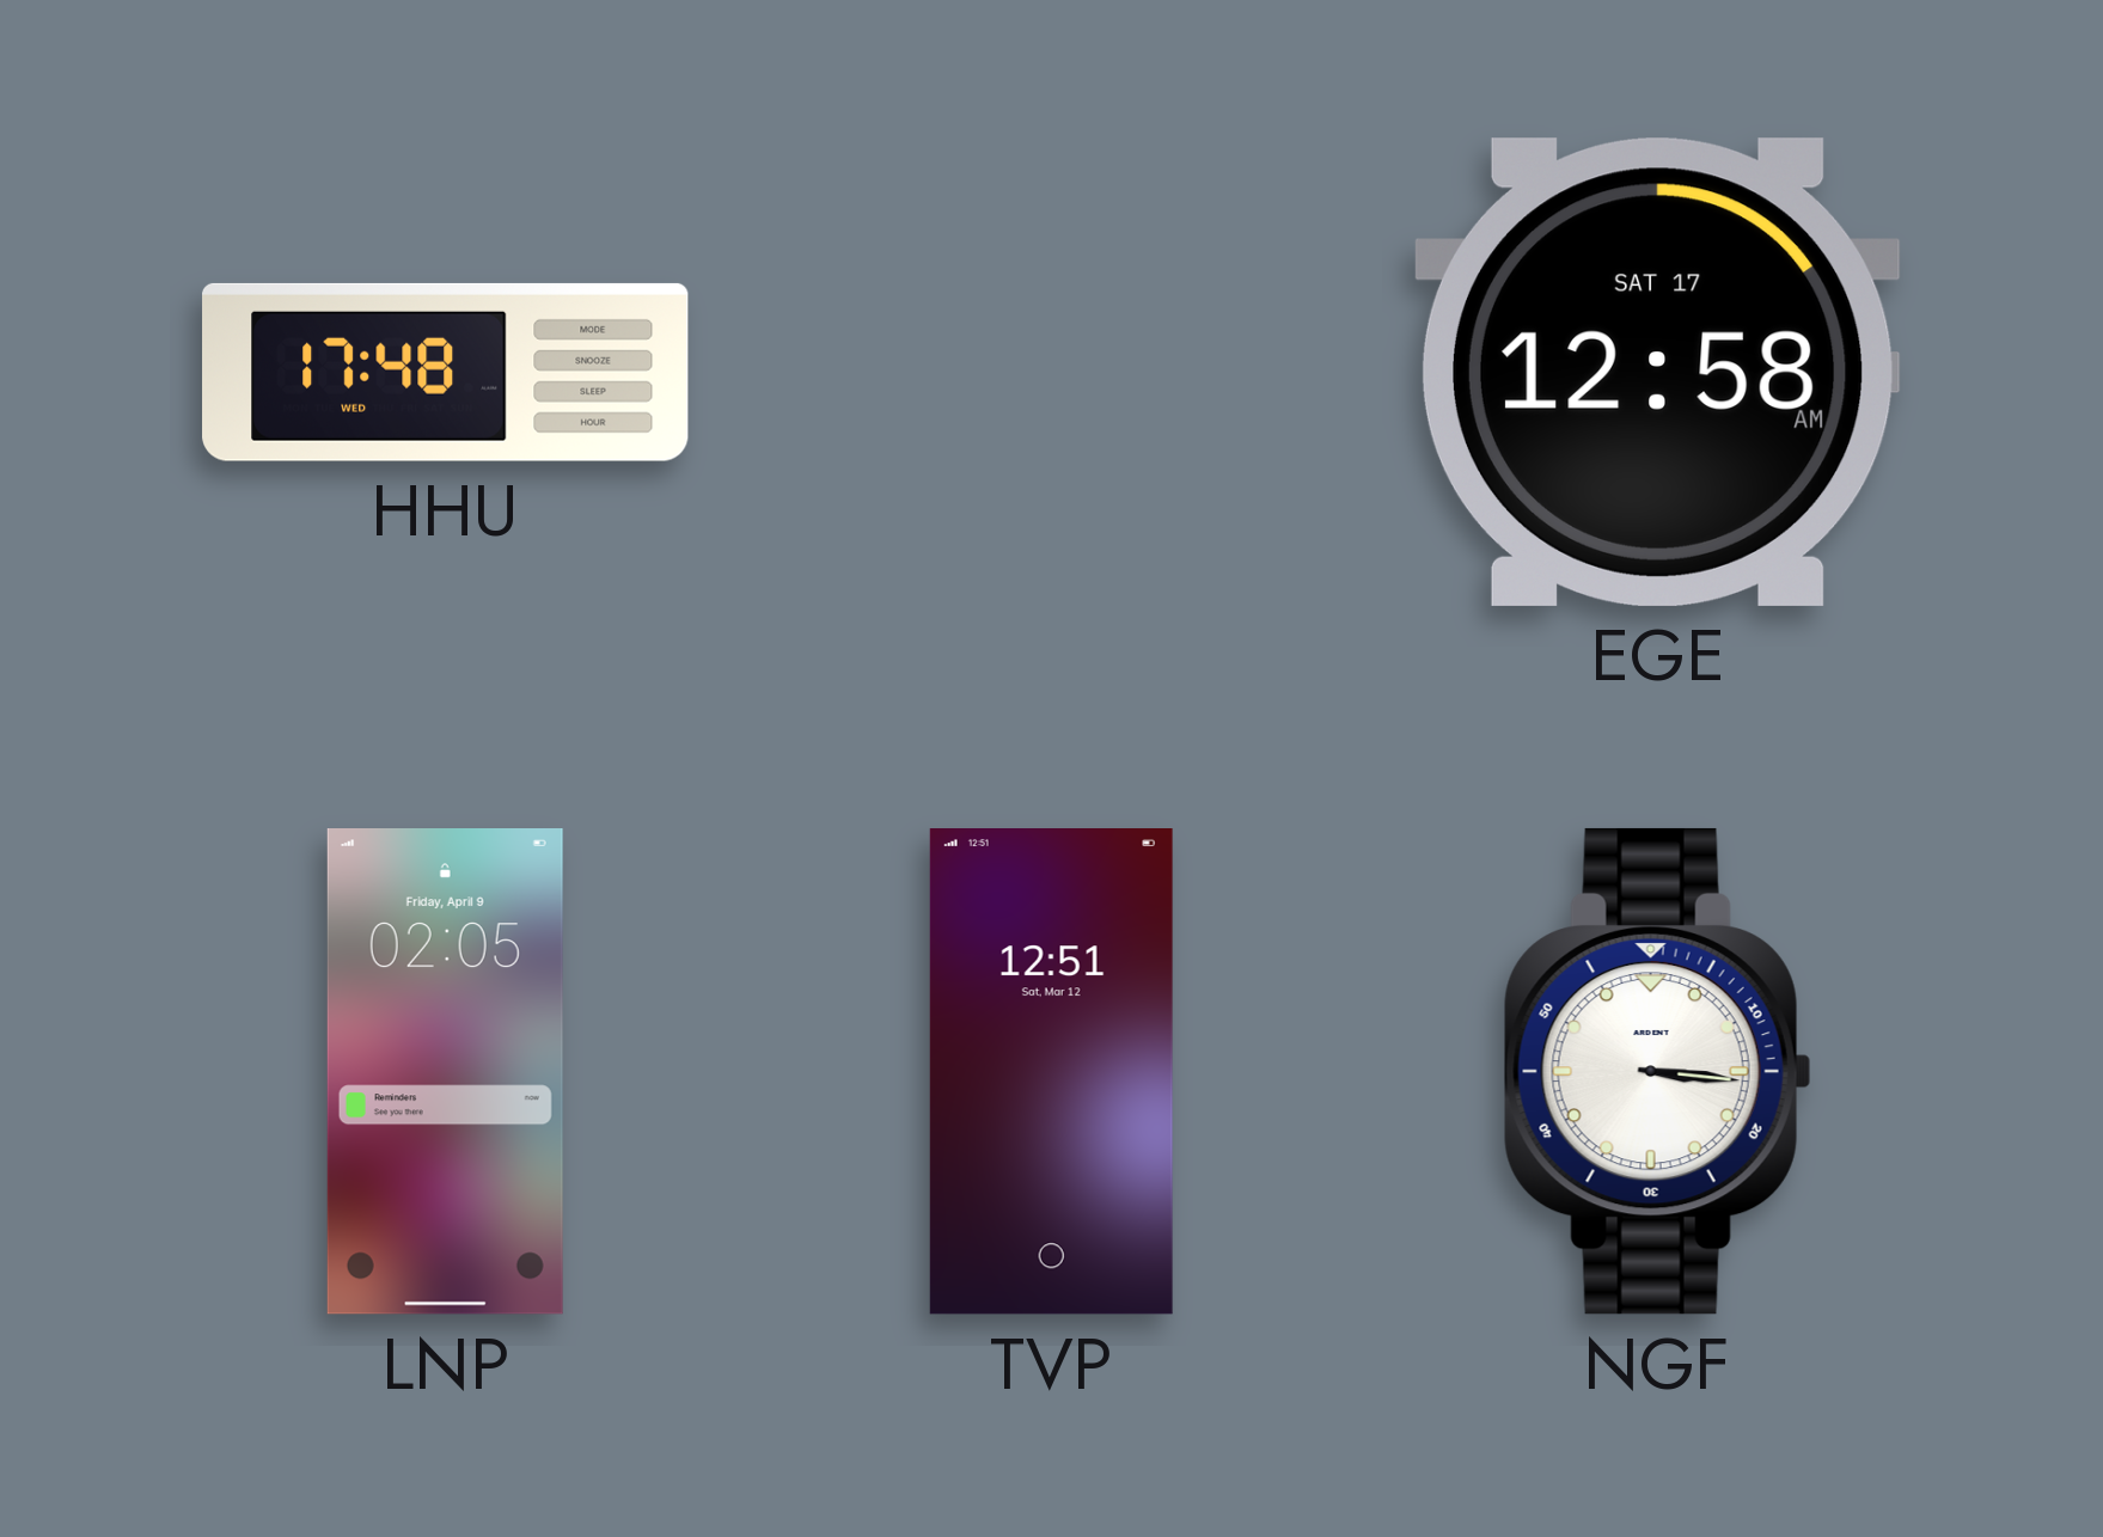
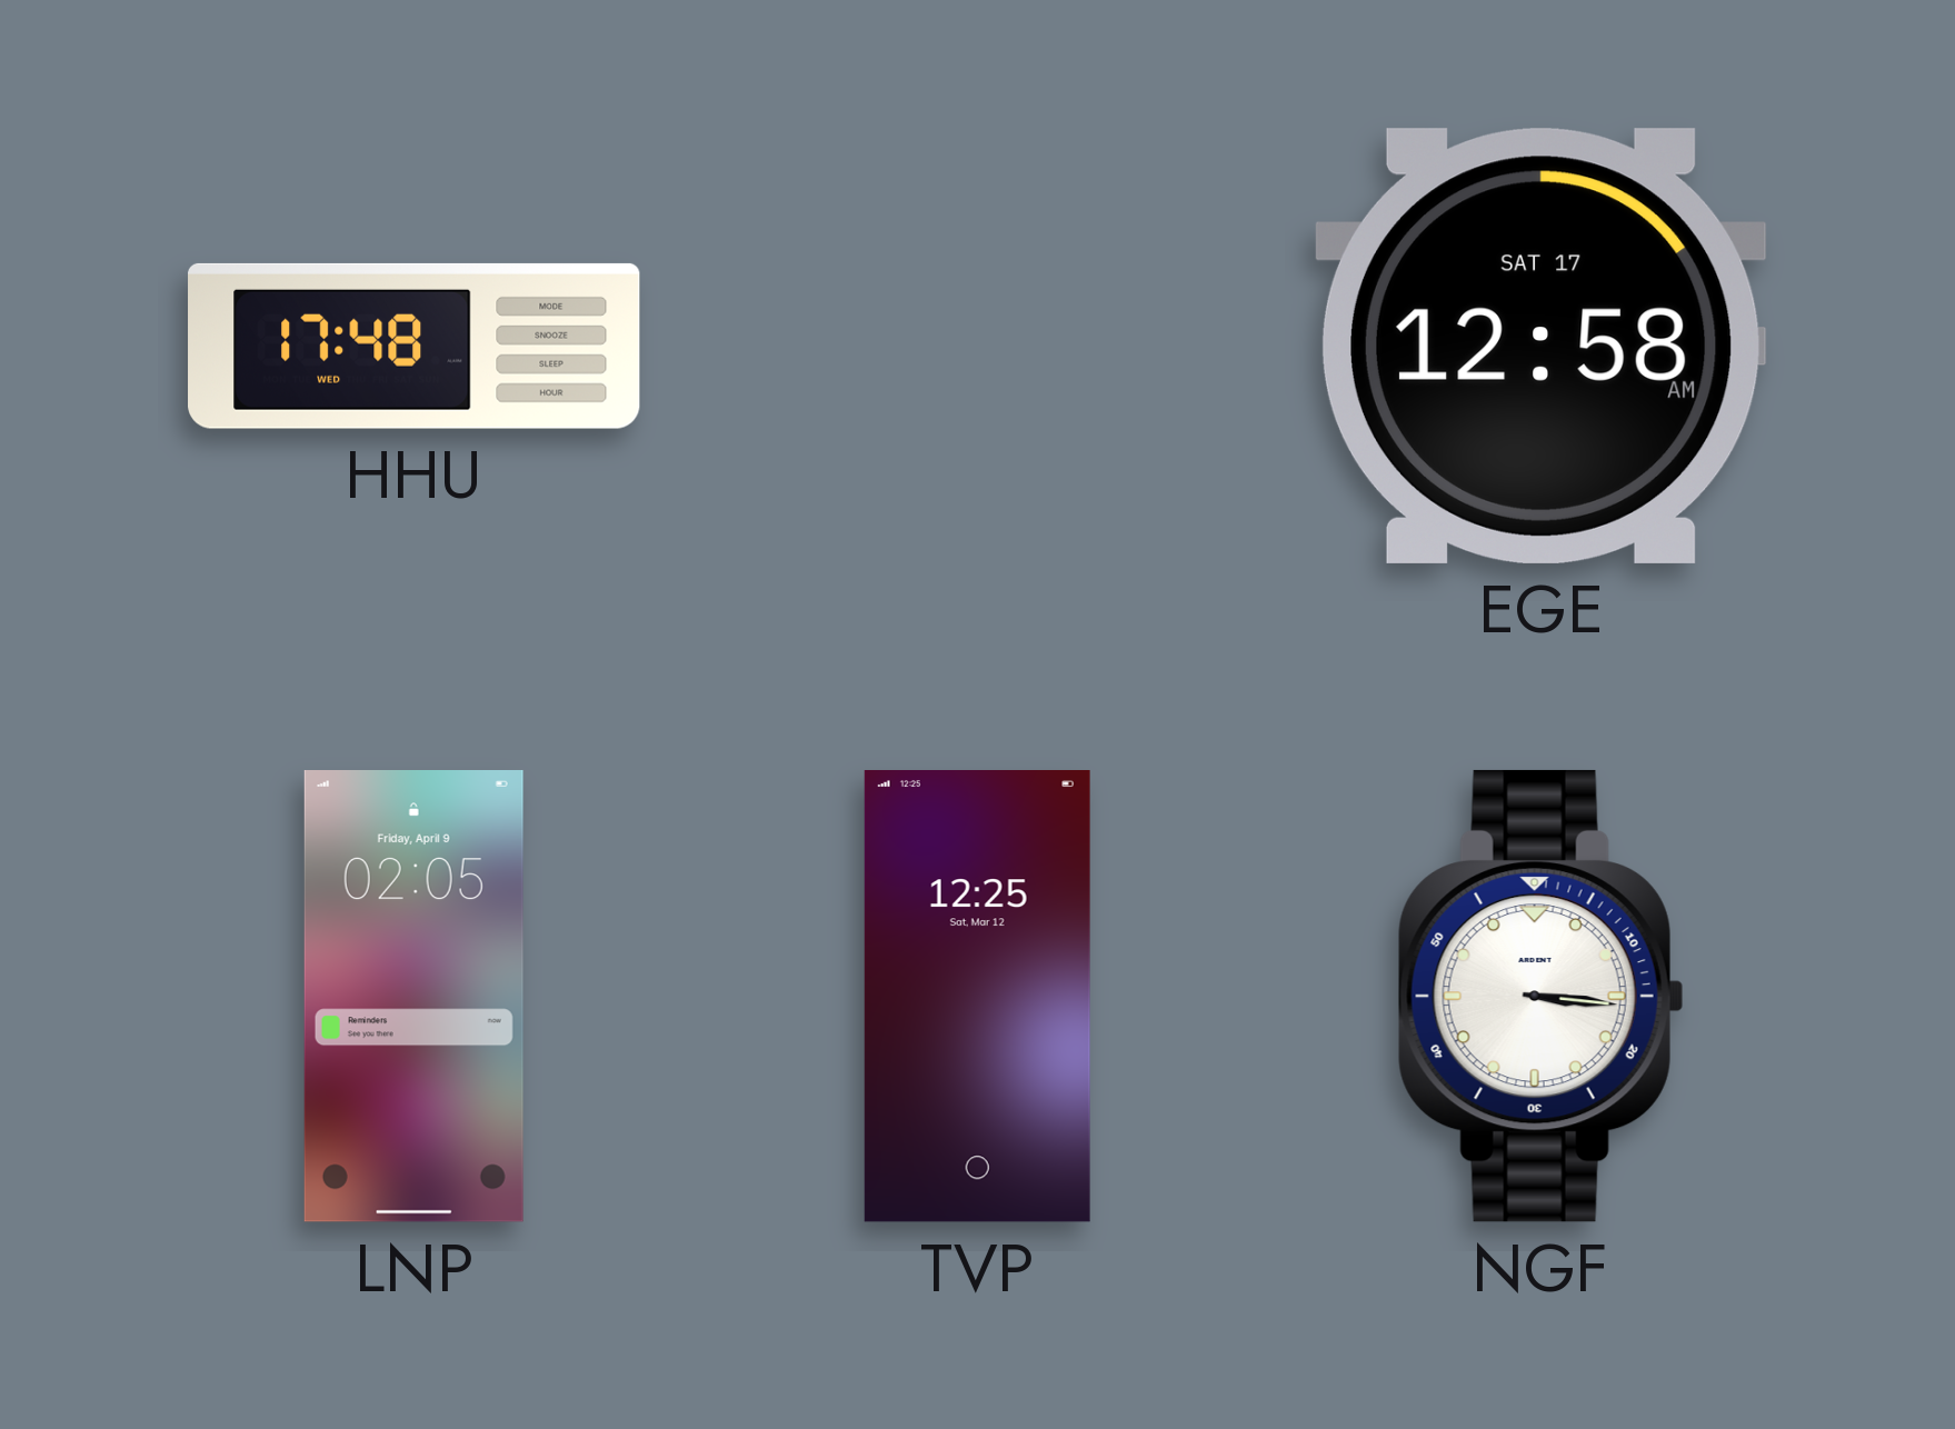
TVP: 12:51 -> 12:25
